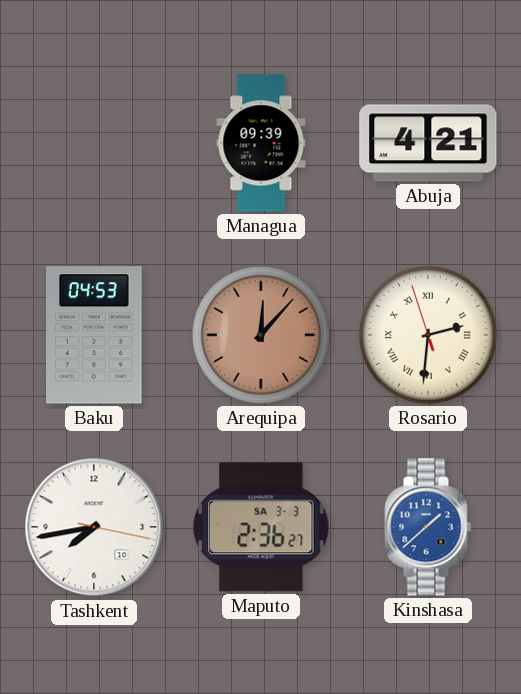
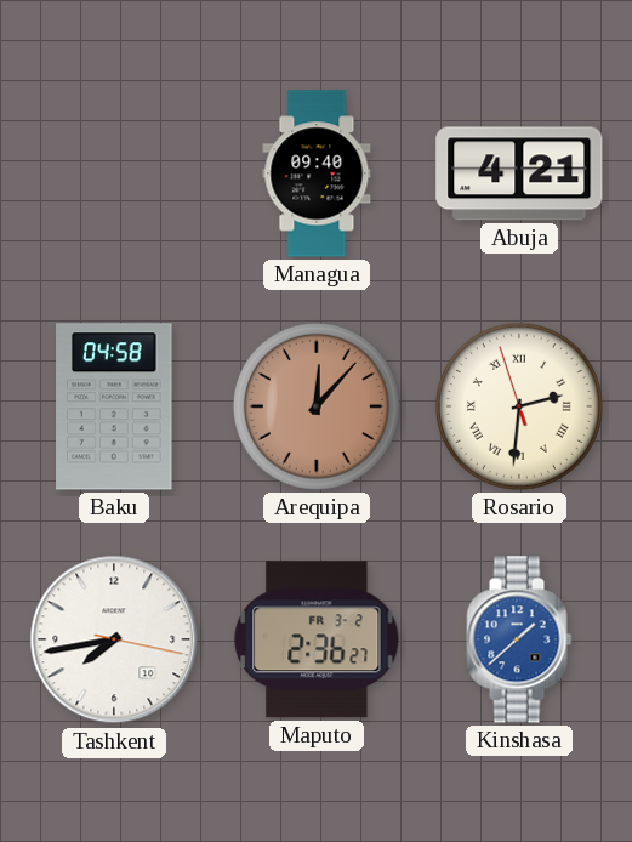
Managua: 09:39 -> 09:40
Baku: 04:53 -> 04:58
Maputo date: SA 3-3 -> FR 3-2
